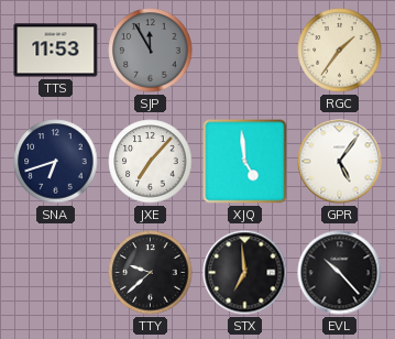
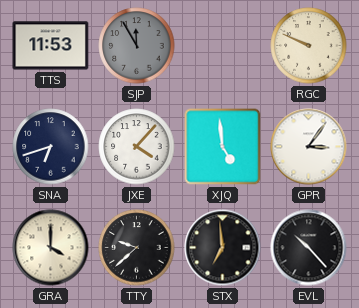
RGC: 1:36 -> 9:49
JXE: 7:07 -> 4:07
GPR: 5:06 -> 3:06
GRA: none -> 4:00
